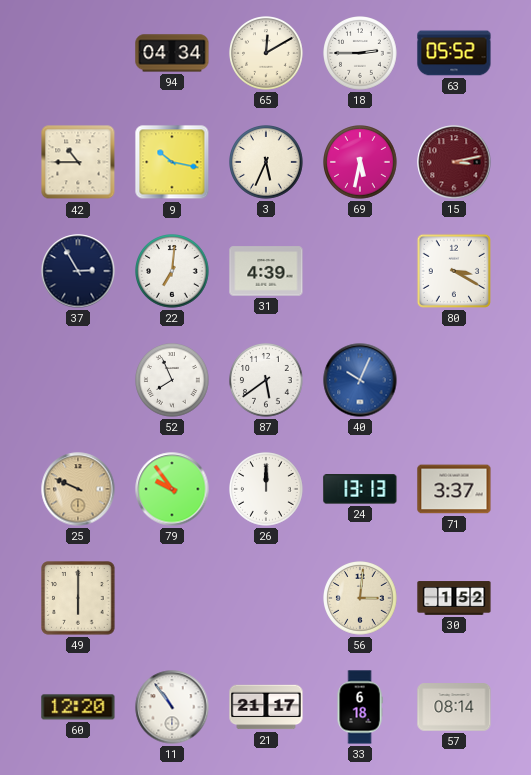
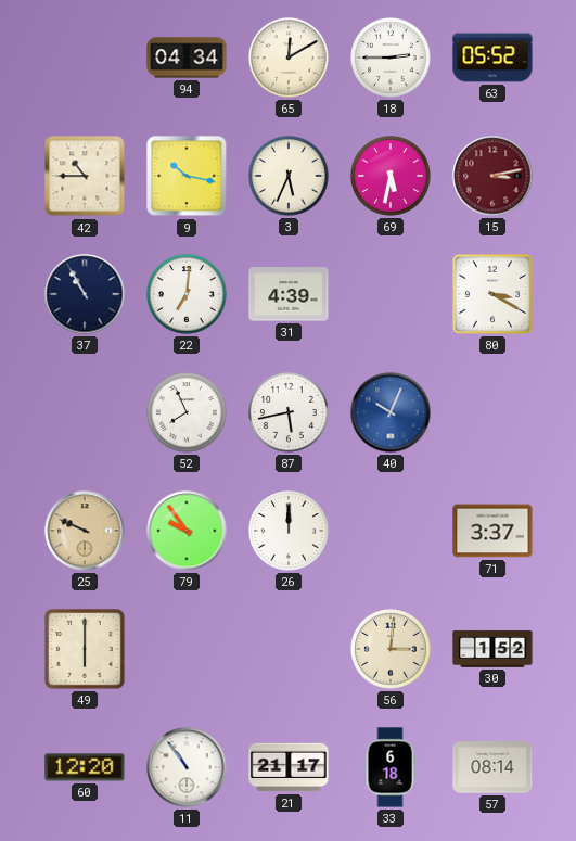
37: 2:55 -> 10:55
87: 5:39 -> 5:43
24: 13:13 -> none
